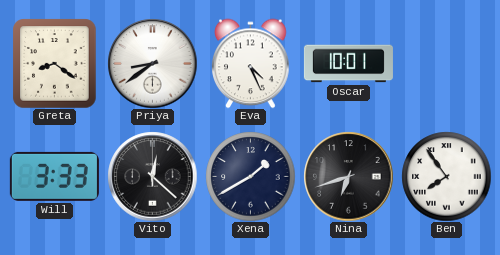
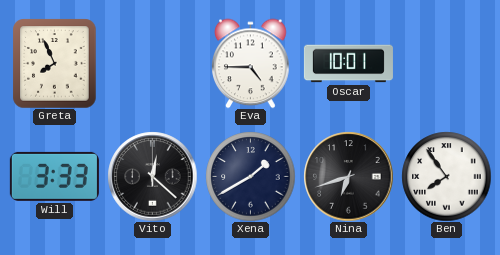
Greta: 8:21 -> 7:56
Priya: 8:39 -> none
Eva: 4:26 -> 4:45
